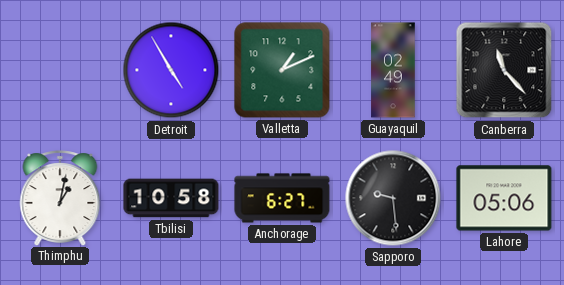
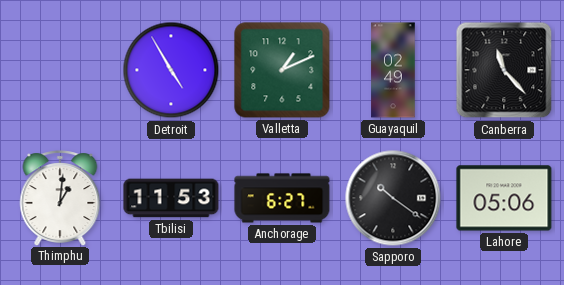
Thimphu: 1:02 -> 1:01
Tbilisi: 10:58 -> 11:53
Sapporo: 9:29 -> 10:21
